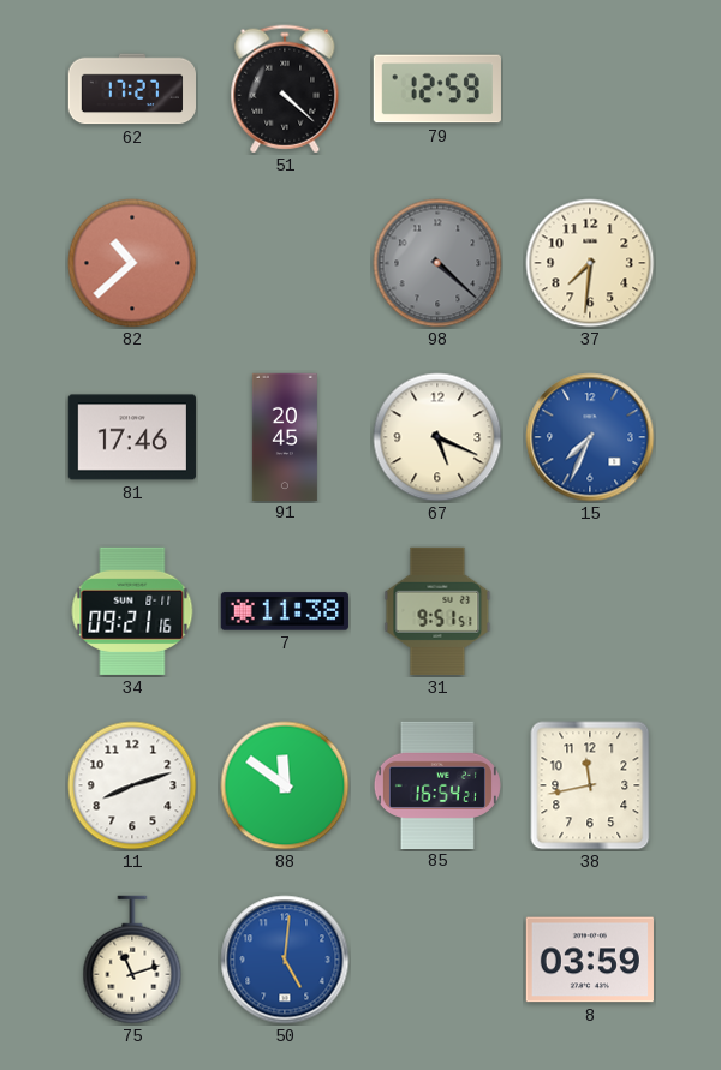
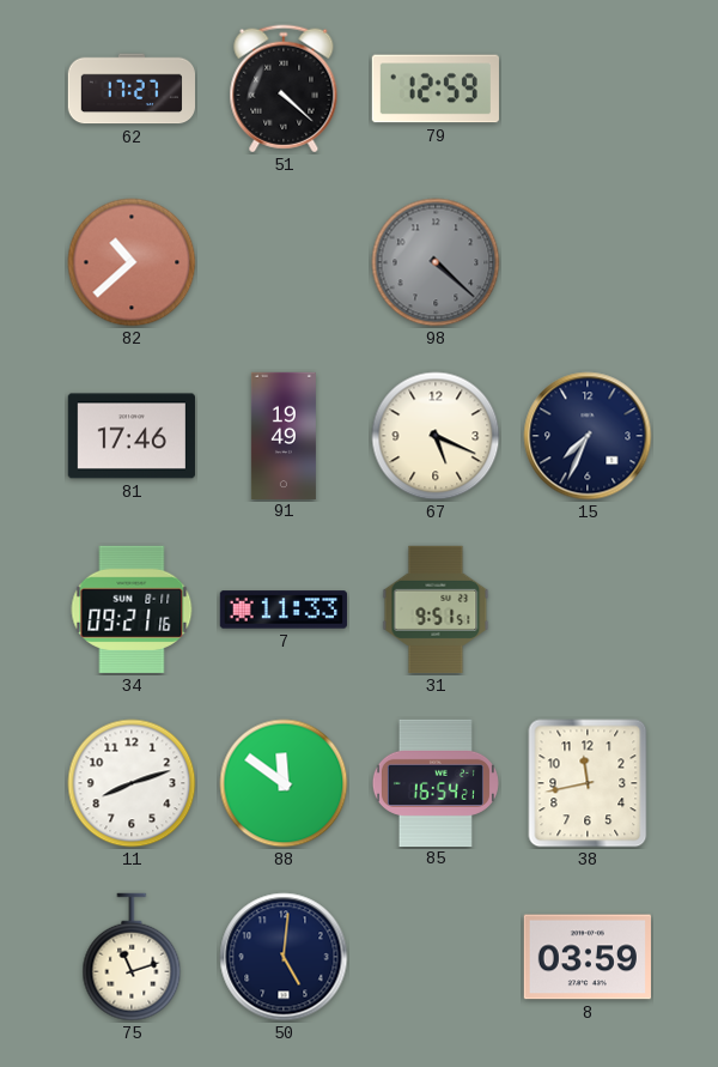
37: 7:31 -> none
91: 20:45 -> 19:49
15 dial: blue -> navy
7: 11:38 -> 11:33
50 dial: blue -> navy
